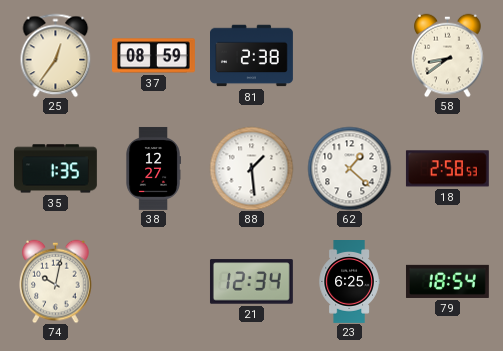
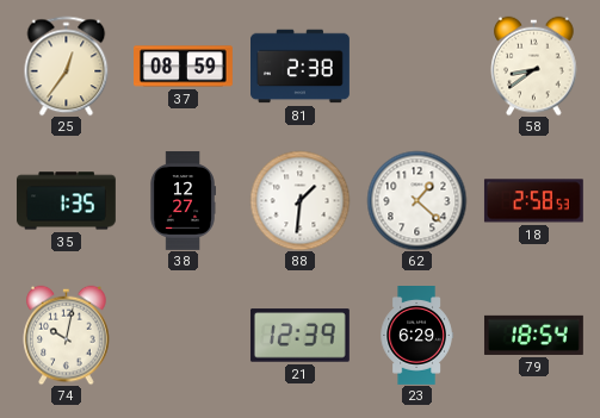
88: 1:29 -> 1:31
21: 12:34 -> 12:39
23: 6:25 -> 6:29
